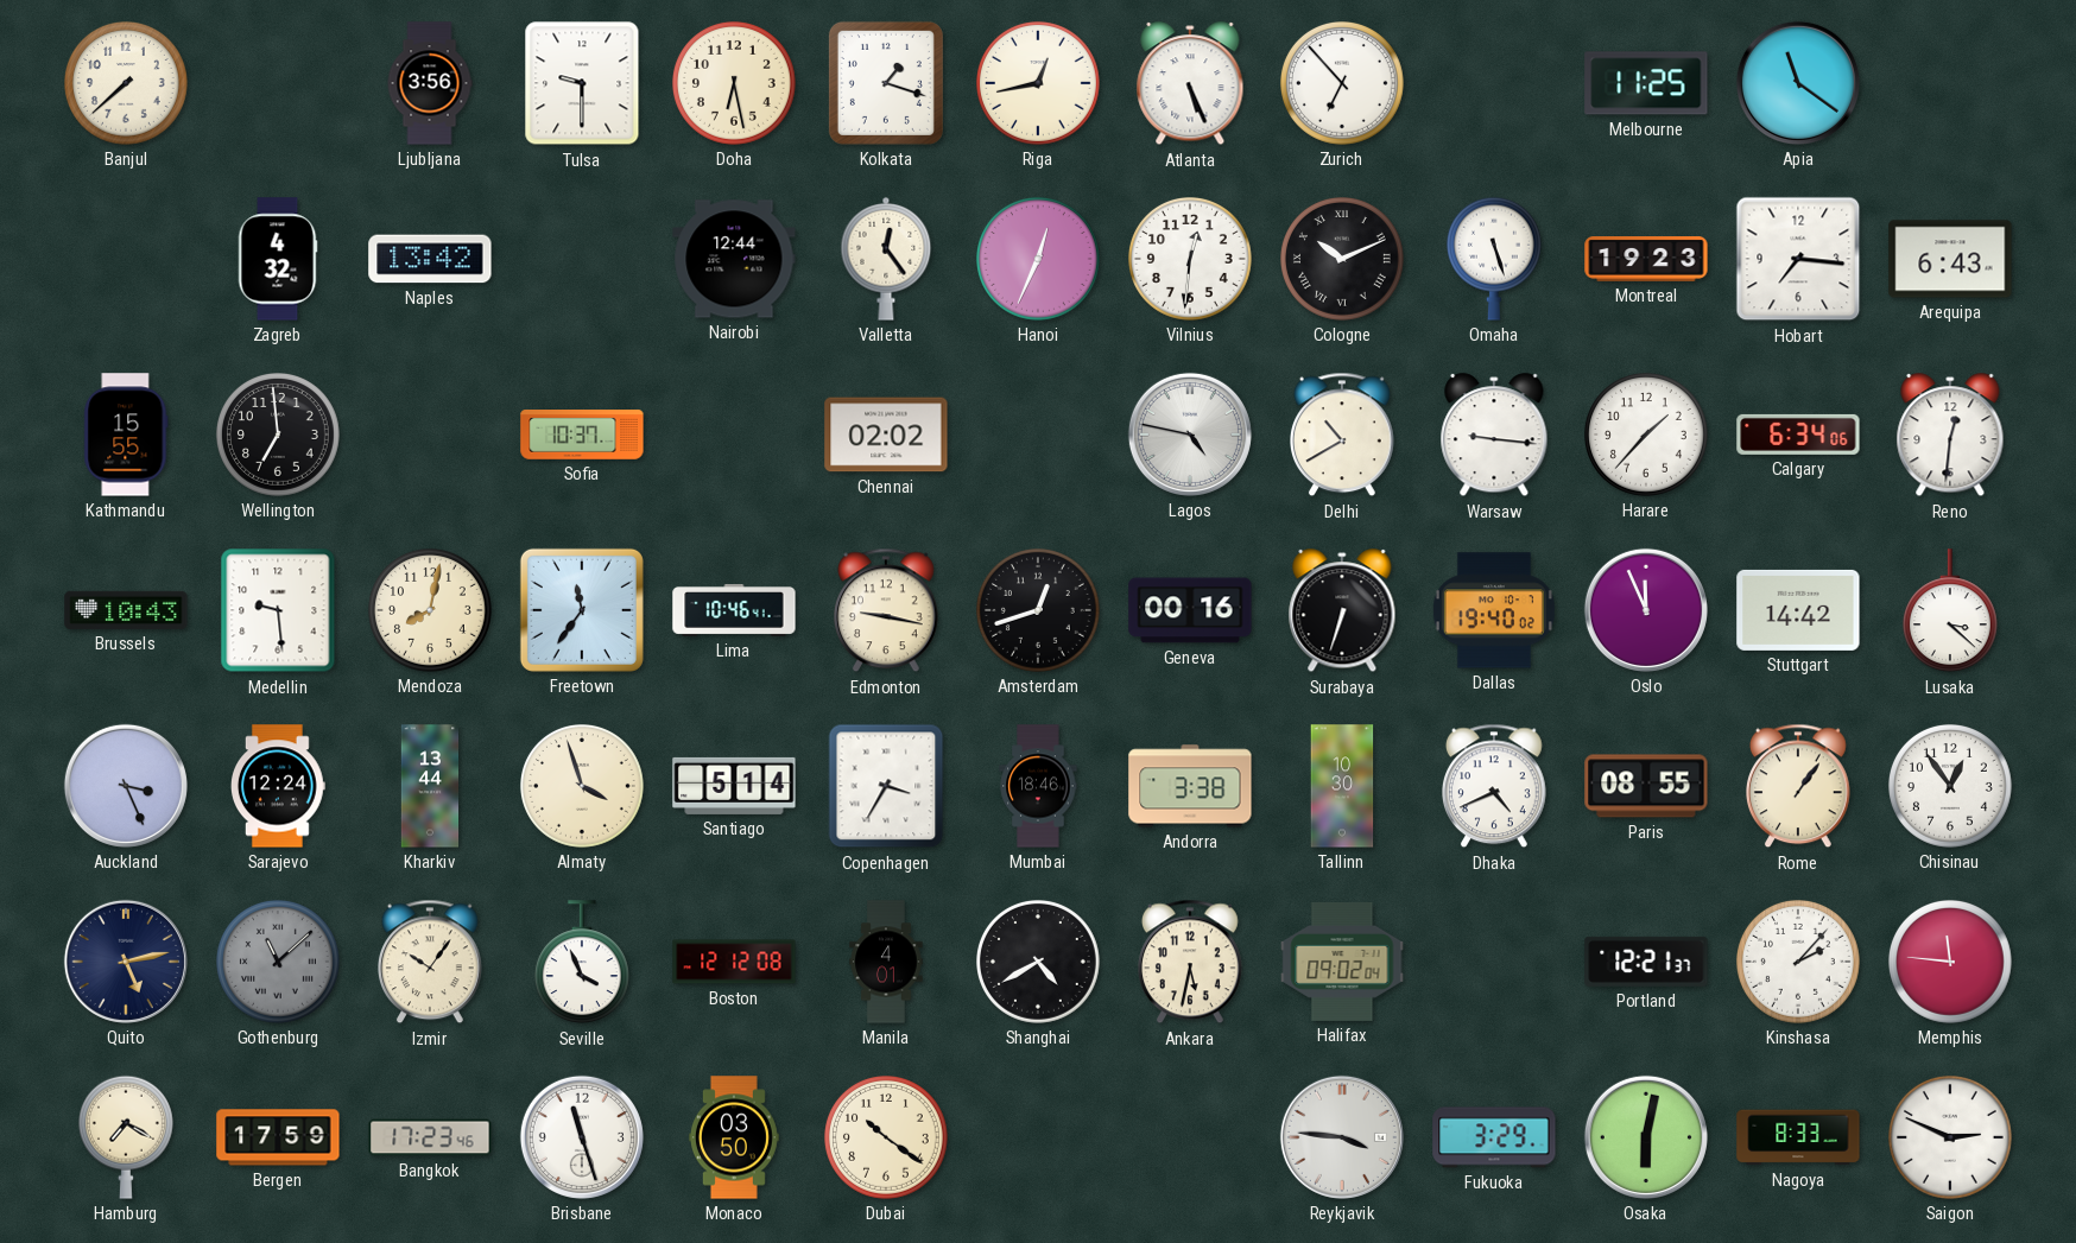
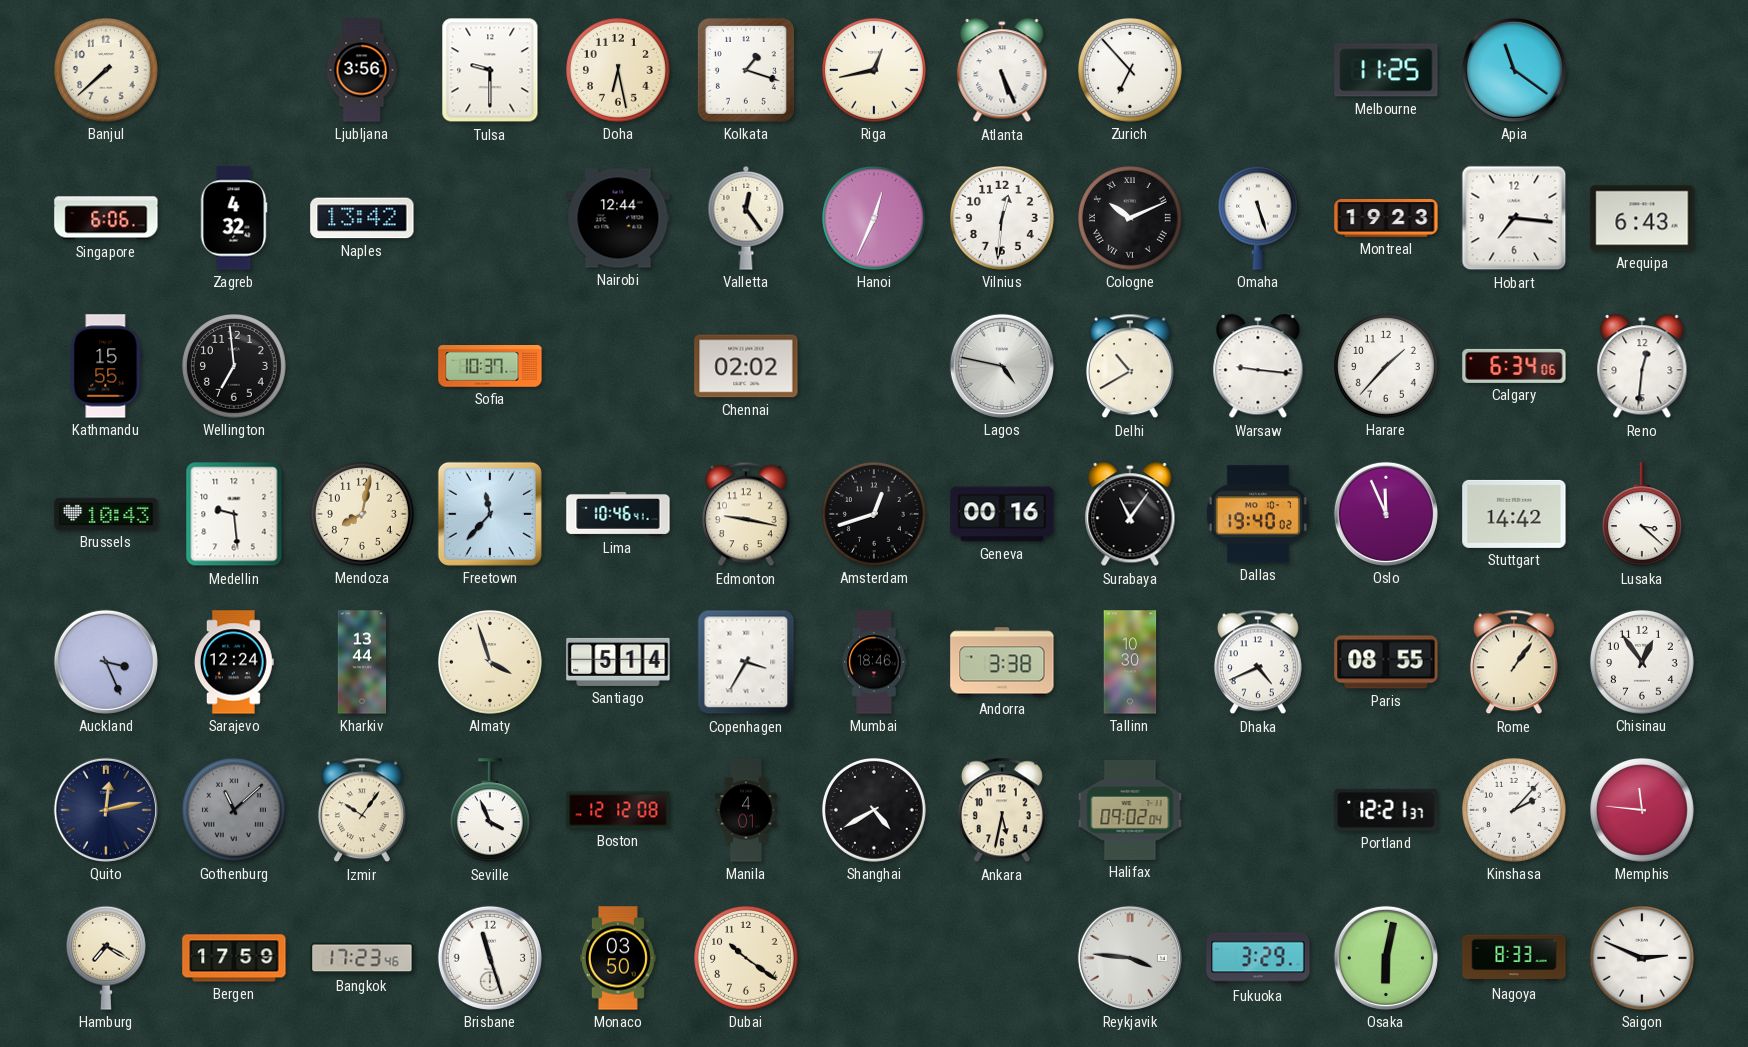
Singapore: none -> 6:06
Freetown: 11:36 -> 11:37
Surabaya: 6:33 -> 11:06
Quito: 5:13 -> 12:13
